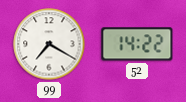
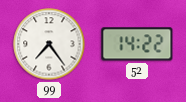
99: 7:20 -> 7:24
